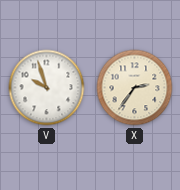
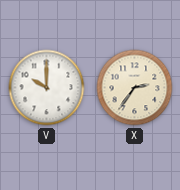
V: 9:57 -> 10:00
